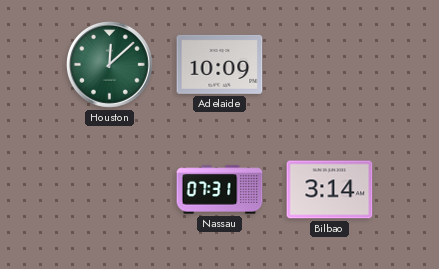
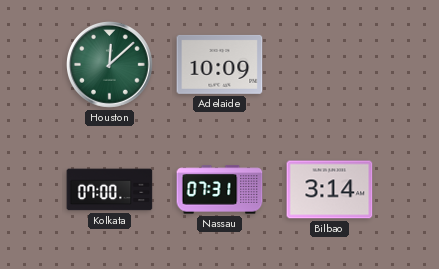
Kolkata: none -> 07:00
